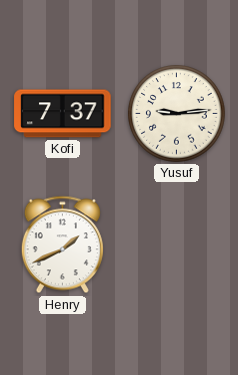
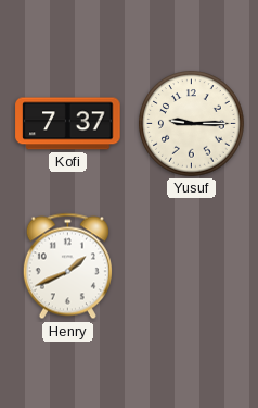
Yusuf: 9:14 -> 9:15
